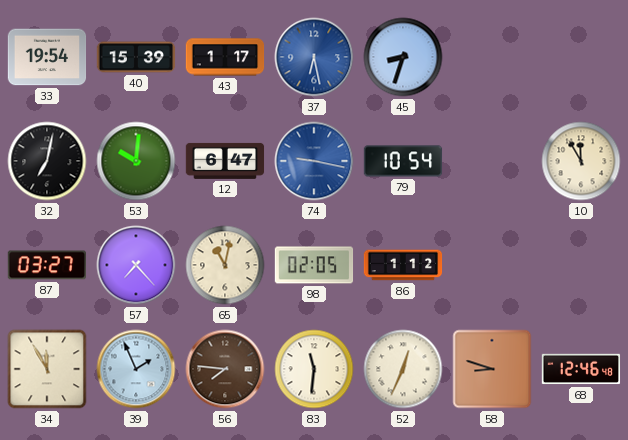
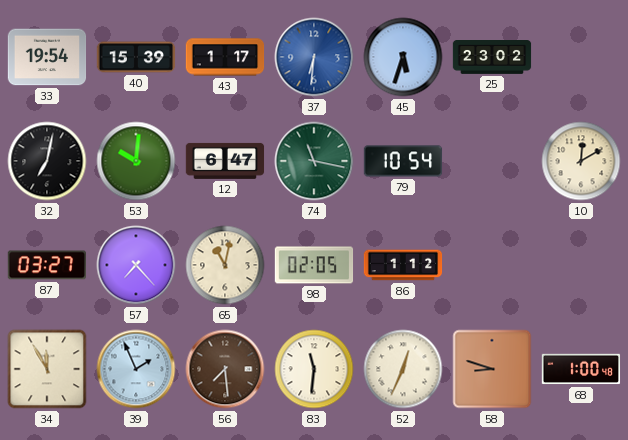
37: 6:28 -> 6:31
45: 8:33 -> 5:33
25: none -> 23:02
74: 9:17 -> 11:17
74 dial: blue -> green
10: 11:55 -> 12:10
56: 7:46 -> 7:29
68: 12:46 -> 1:00
